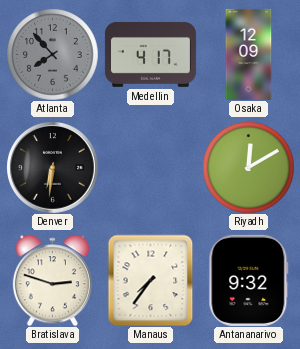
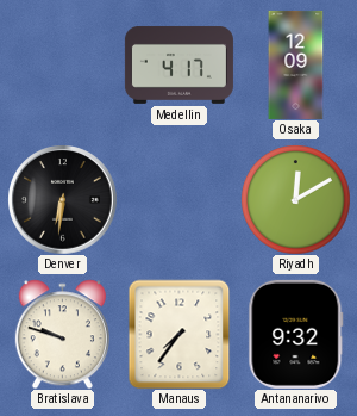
Atlanta: 7:53 -> none
Bratislava: 2:48 -> 9:48
